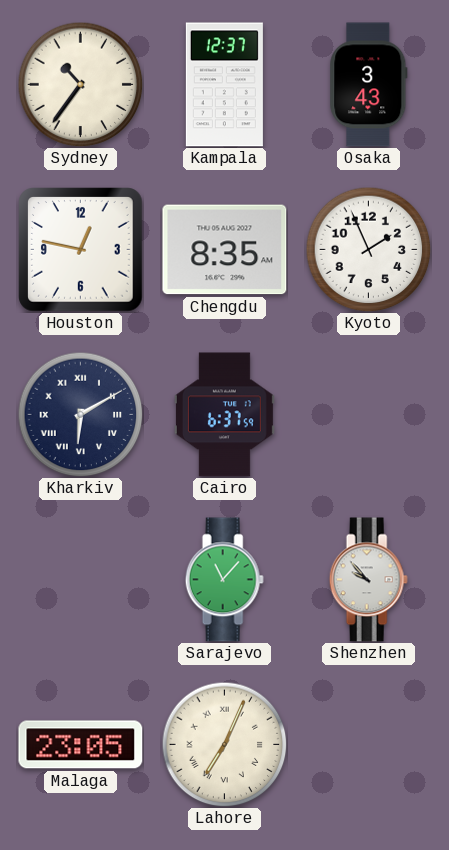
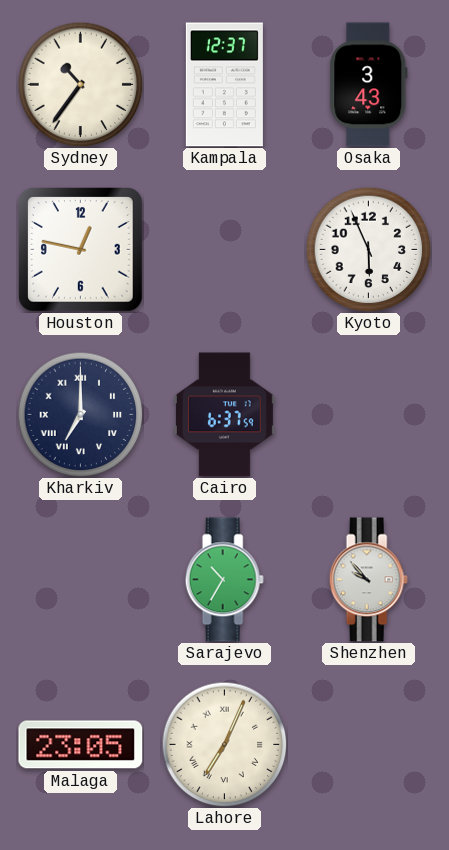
Chengdu: 8:35 -> none
Kyoto: 1:56 -> 5:56
Kharkiv: 6:10 -> 7:00
Sarajevo: 11:07 -> 10:35
